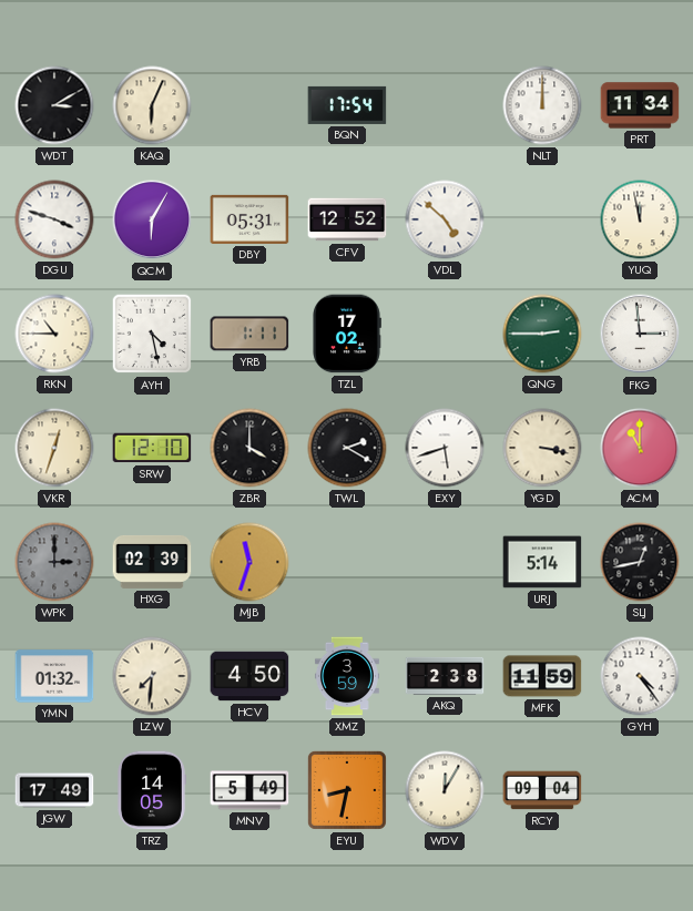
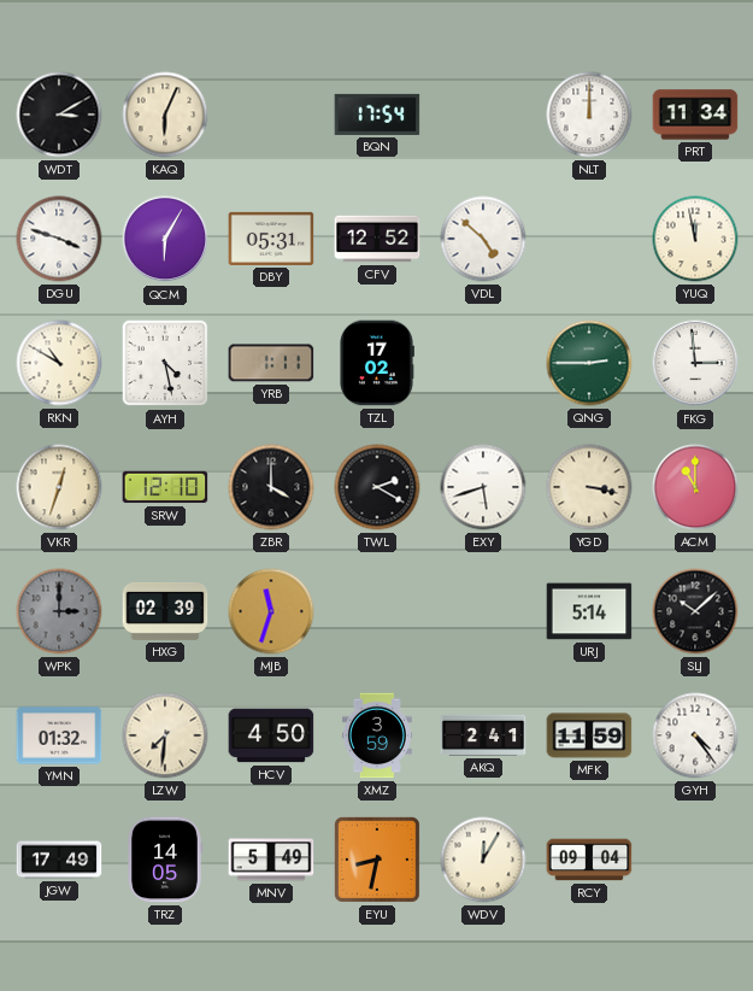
RKN: 10:45 -> 10:50
SLJ: 12:43 -> 10:08
AKQ: 2:38 -> 2:41
